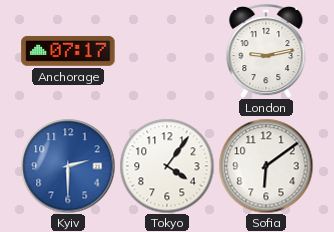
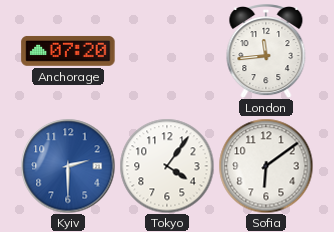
Anchorage: 07:17 -> 07:20
London: 9:13 -> 11:44
